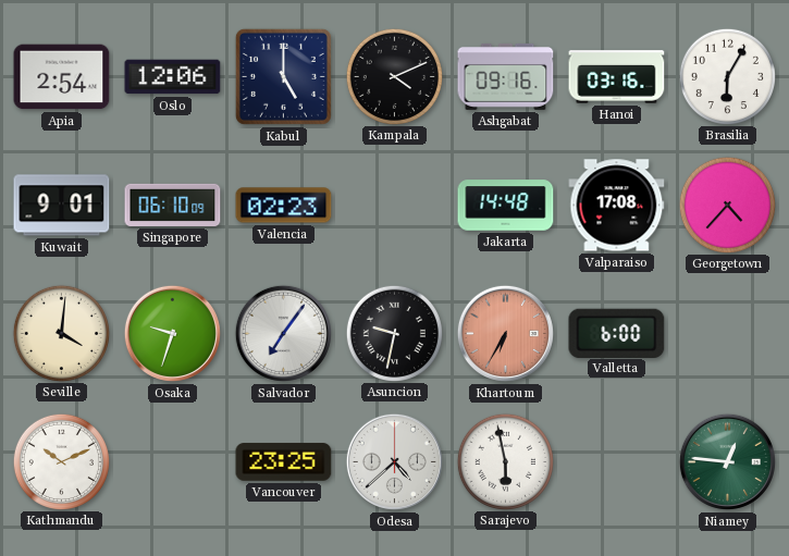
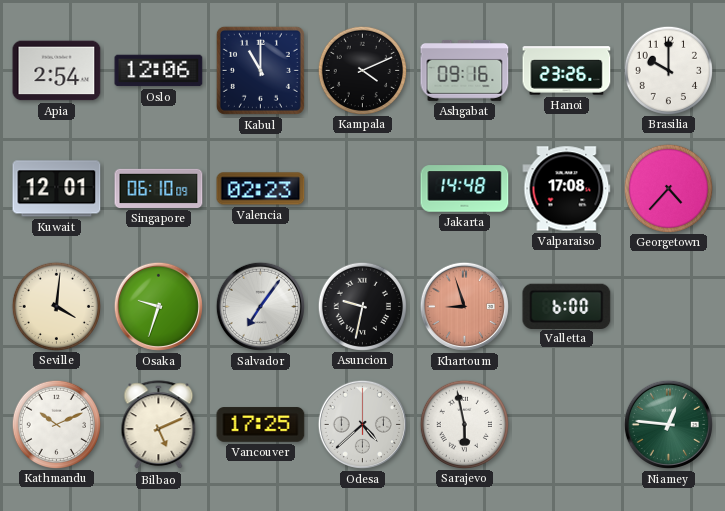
Kabul: 5:00 -> 11:00
Hanoi: 03:16 -> 23:26
Brasilia: 6:05 -> 10:00
Kuwait: 9:01 -> 12:01
Khartoum: 6:35 -> 8:57
Bilbao: none -> 5:11
Vancouver: 23:25 -> 17:25
